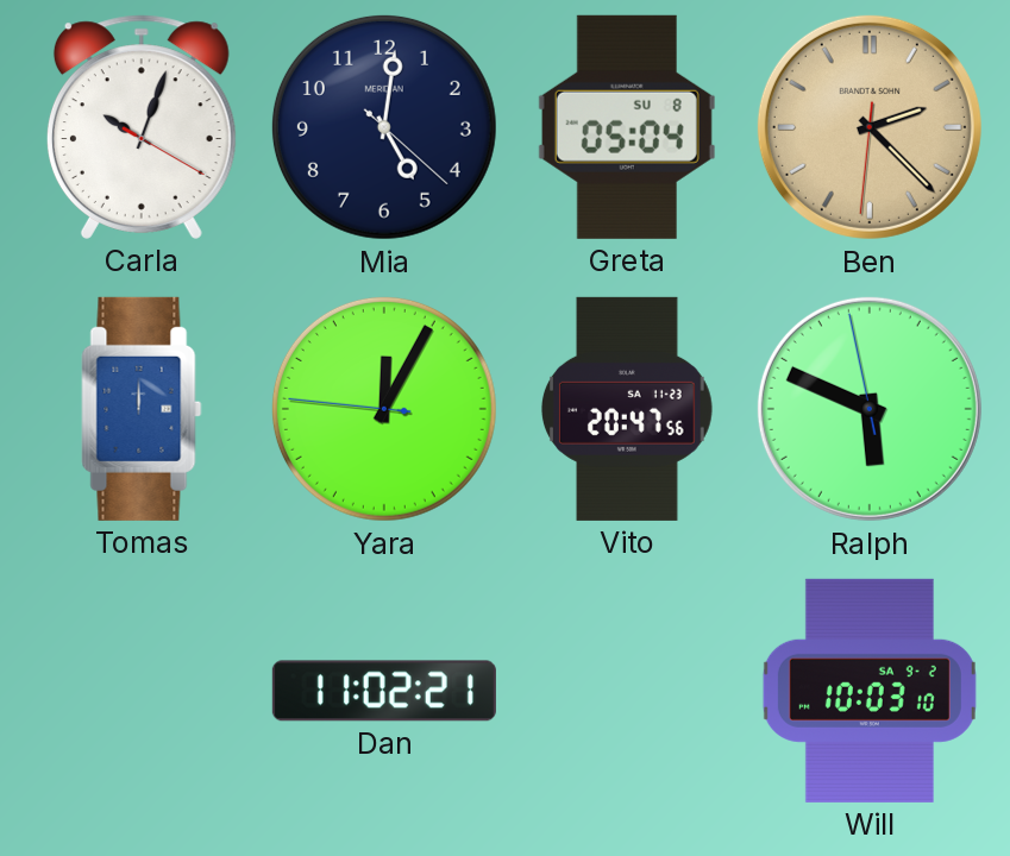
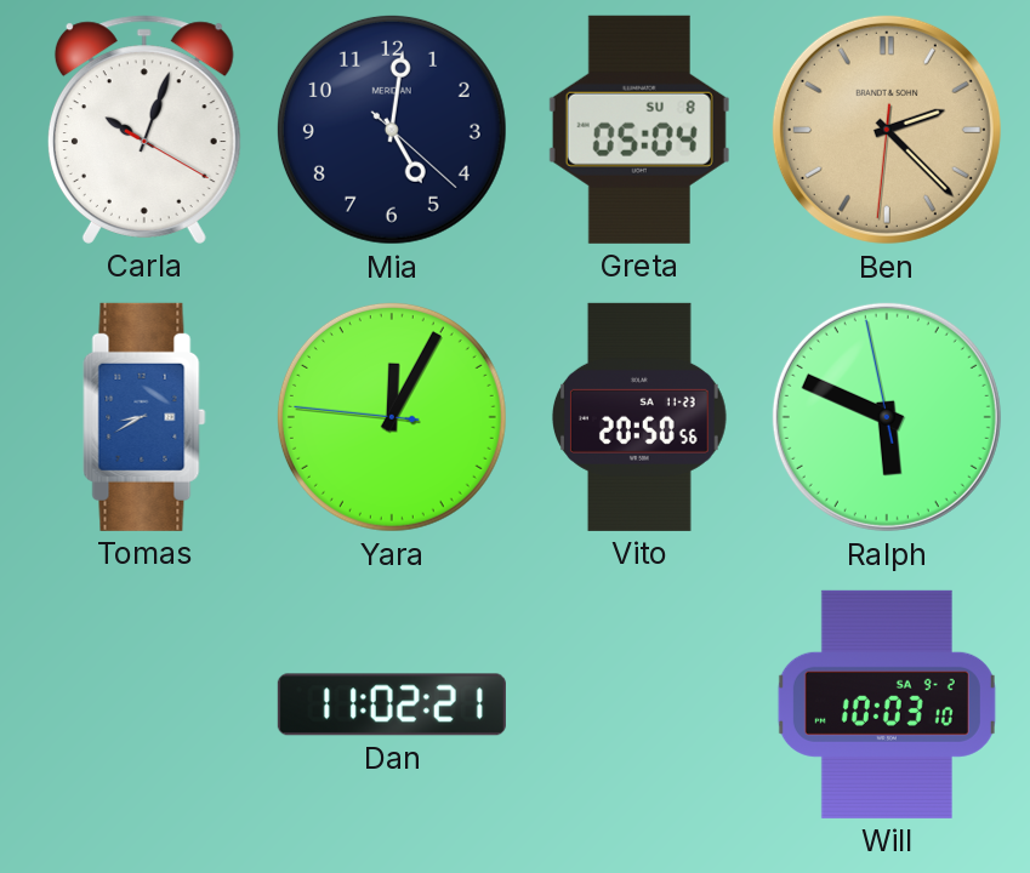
Tomas: 12:00 -> 8:40
Vito: 20:47 -> 20:50
